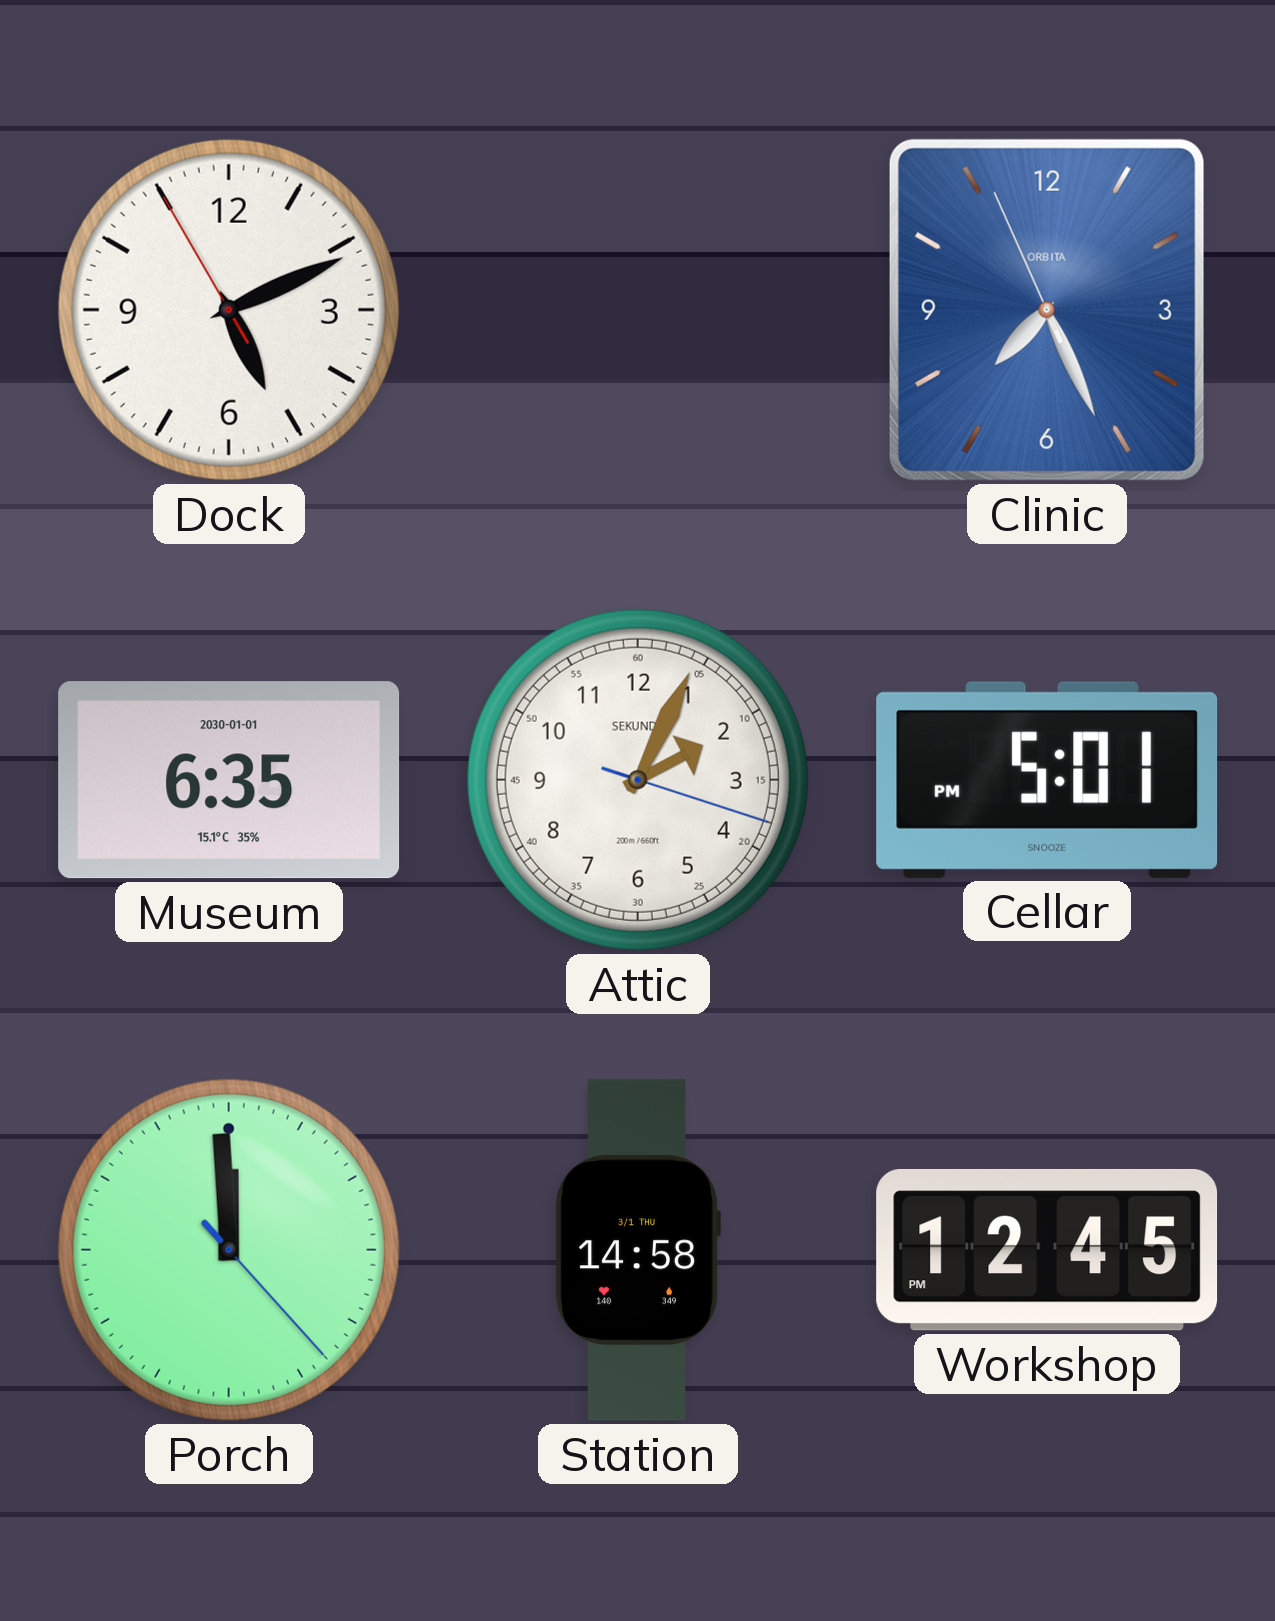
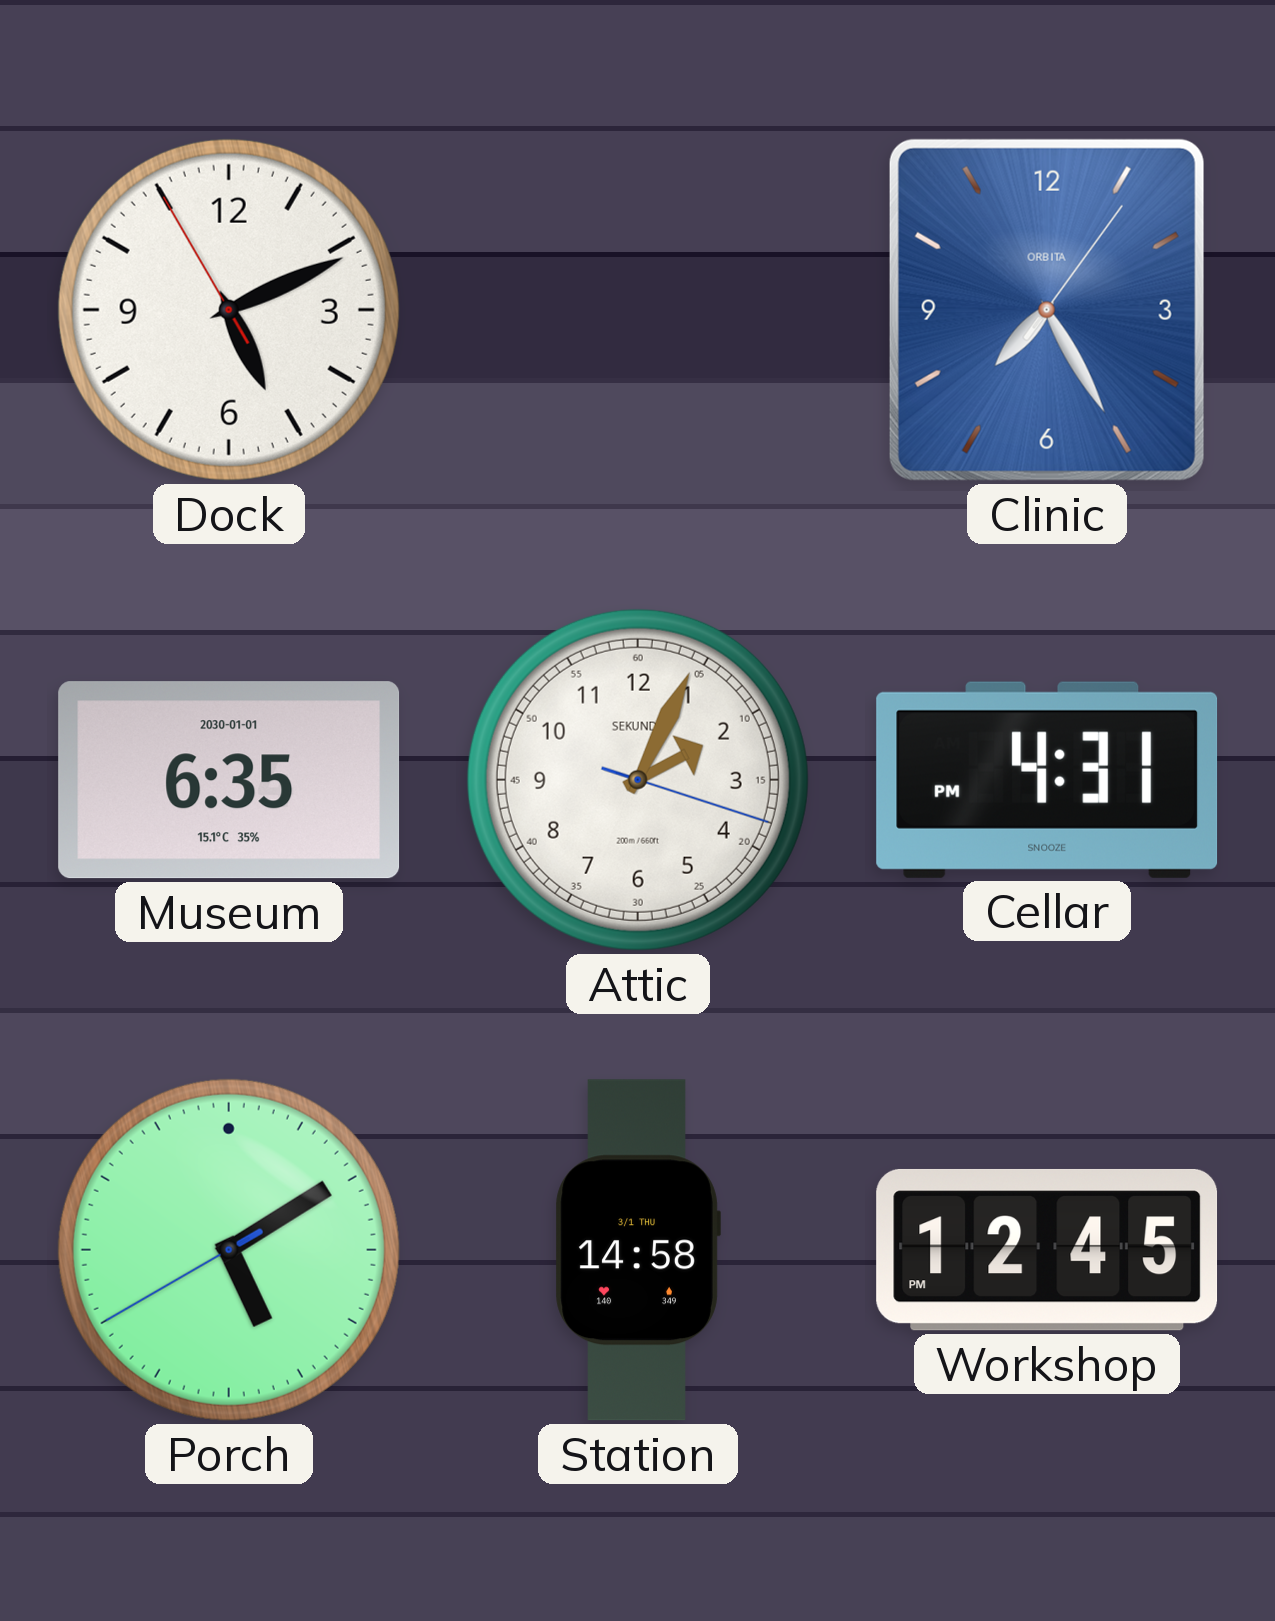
Clinic: 7:25:56 -> 7:25:06
Cellar: 5:01 -> 4:31
Porch: 11:59 -> 5:09
